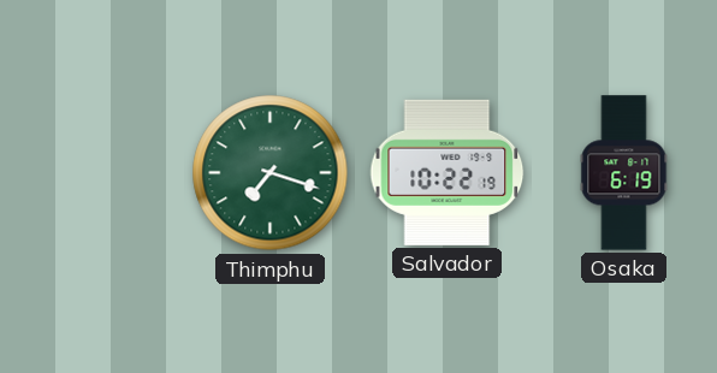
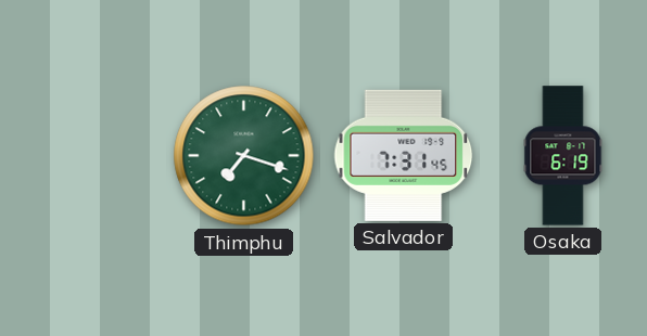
Salvador: 10:22 -> 7:31
